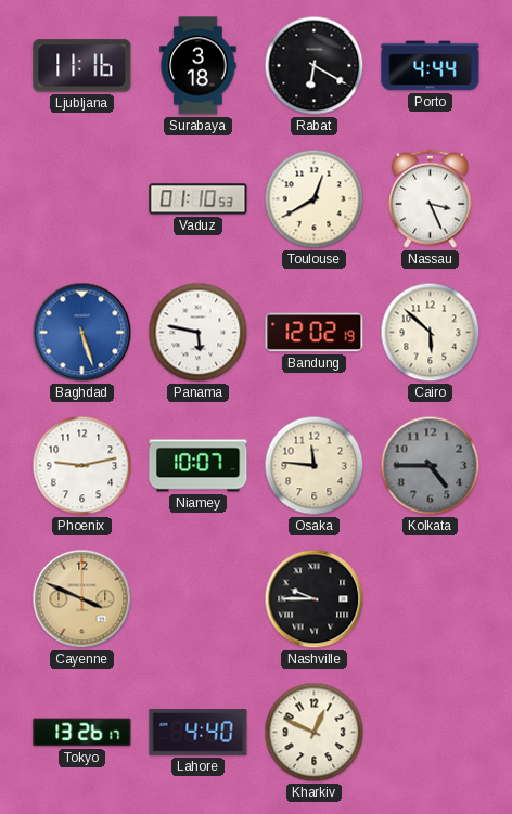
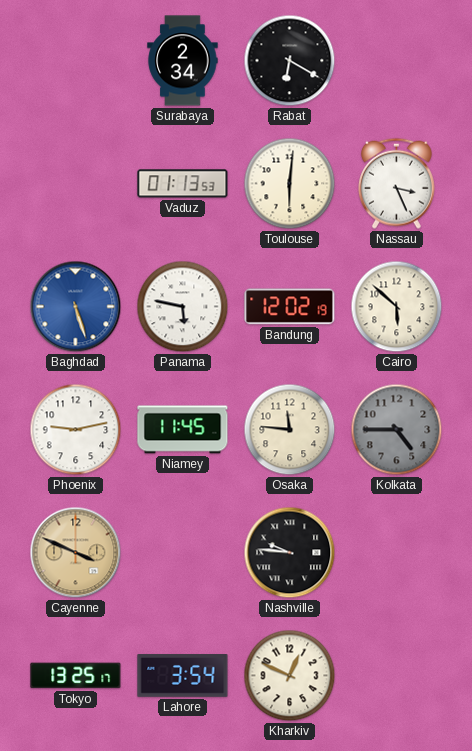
Ljubljana: 11:16 -> none
Surabaya: 3:18 -> 2:34
Porto: 4:44 -> none
Vaduz: 01:10 -> 01:13
Toulouse: 12:40 -> 6:01
Niamey: 10:07 -> 11:45
Nashville: 9:45 -> 9:46
Tokyo: 13:26 -> 13:25
Lahore: 4:40 -> 3:54
